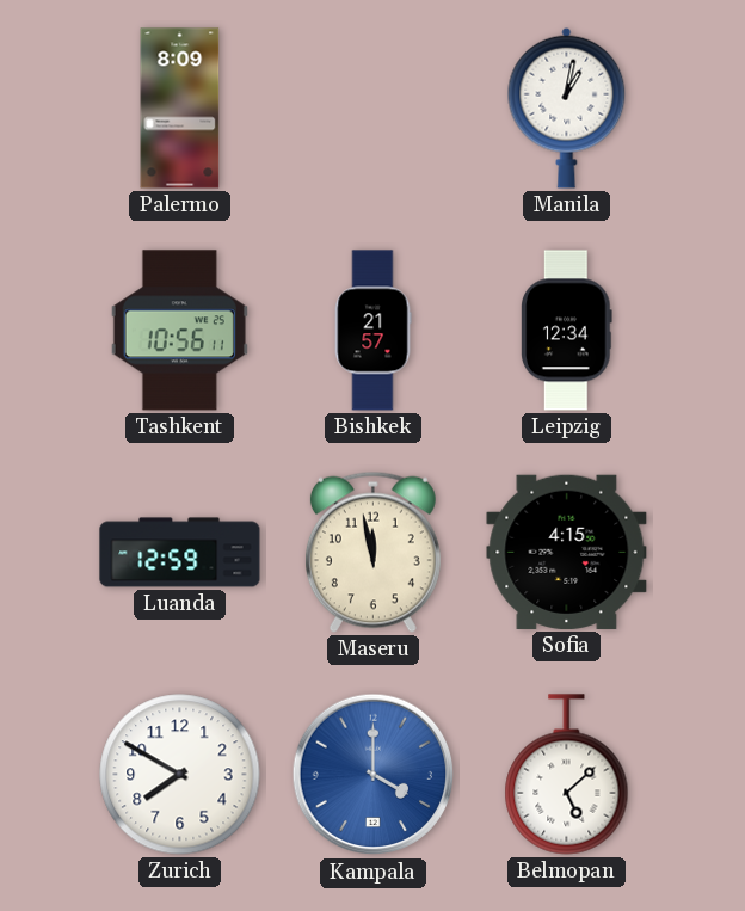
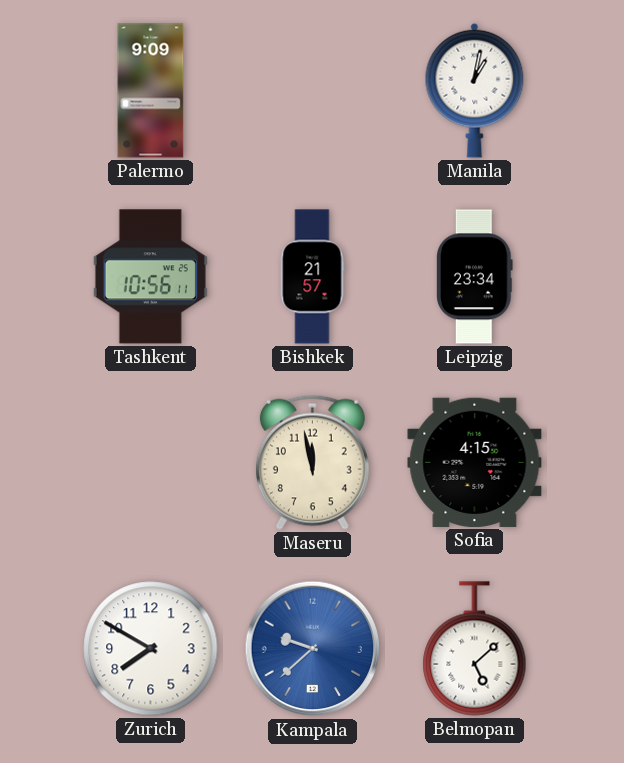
Palermo: 8:09 -> 9:09
Leipzig: 12:34 -> 23:34
Luanda: 12:59 -> none
Kampala: 4:00 -> 9:38
